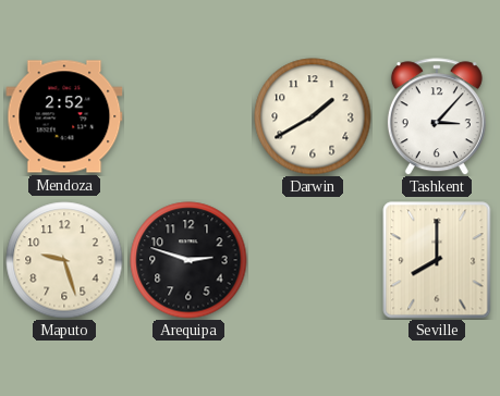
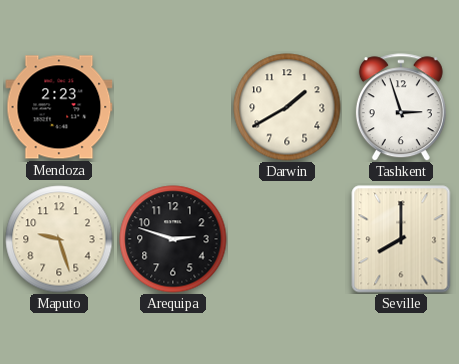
Mendoza: 2:52 -> 2:23
Tashkent: 3:07 -> 2:57
